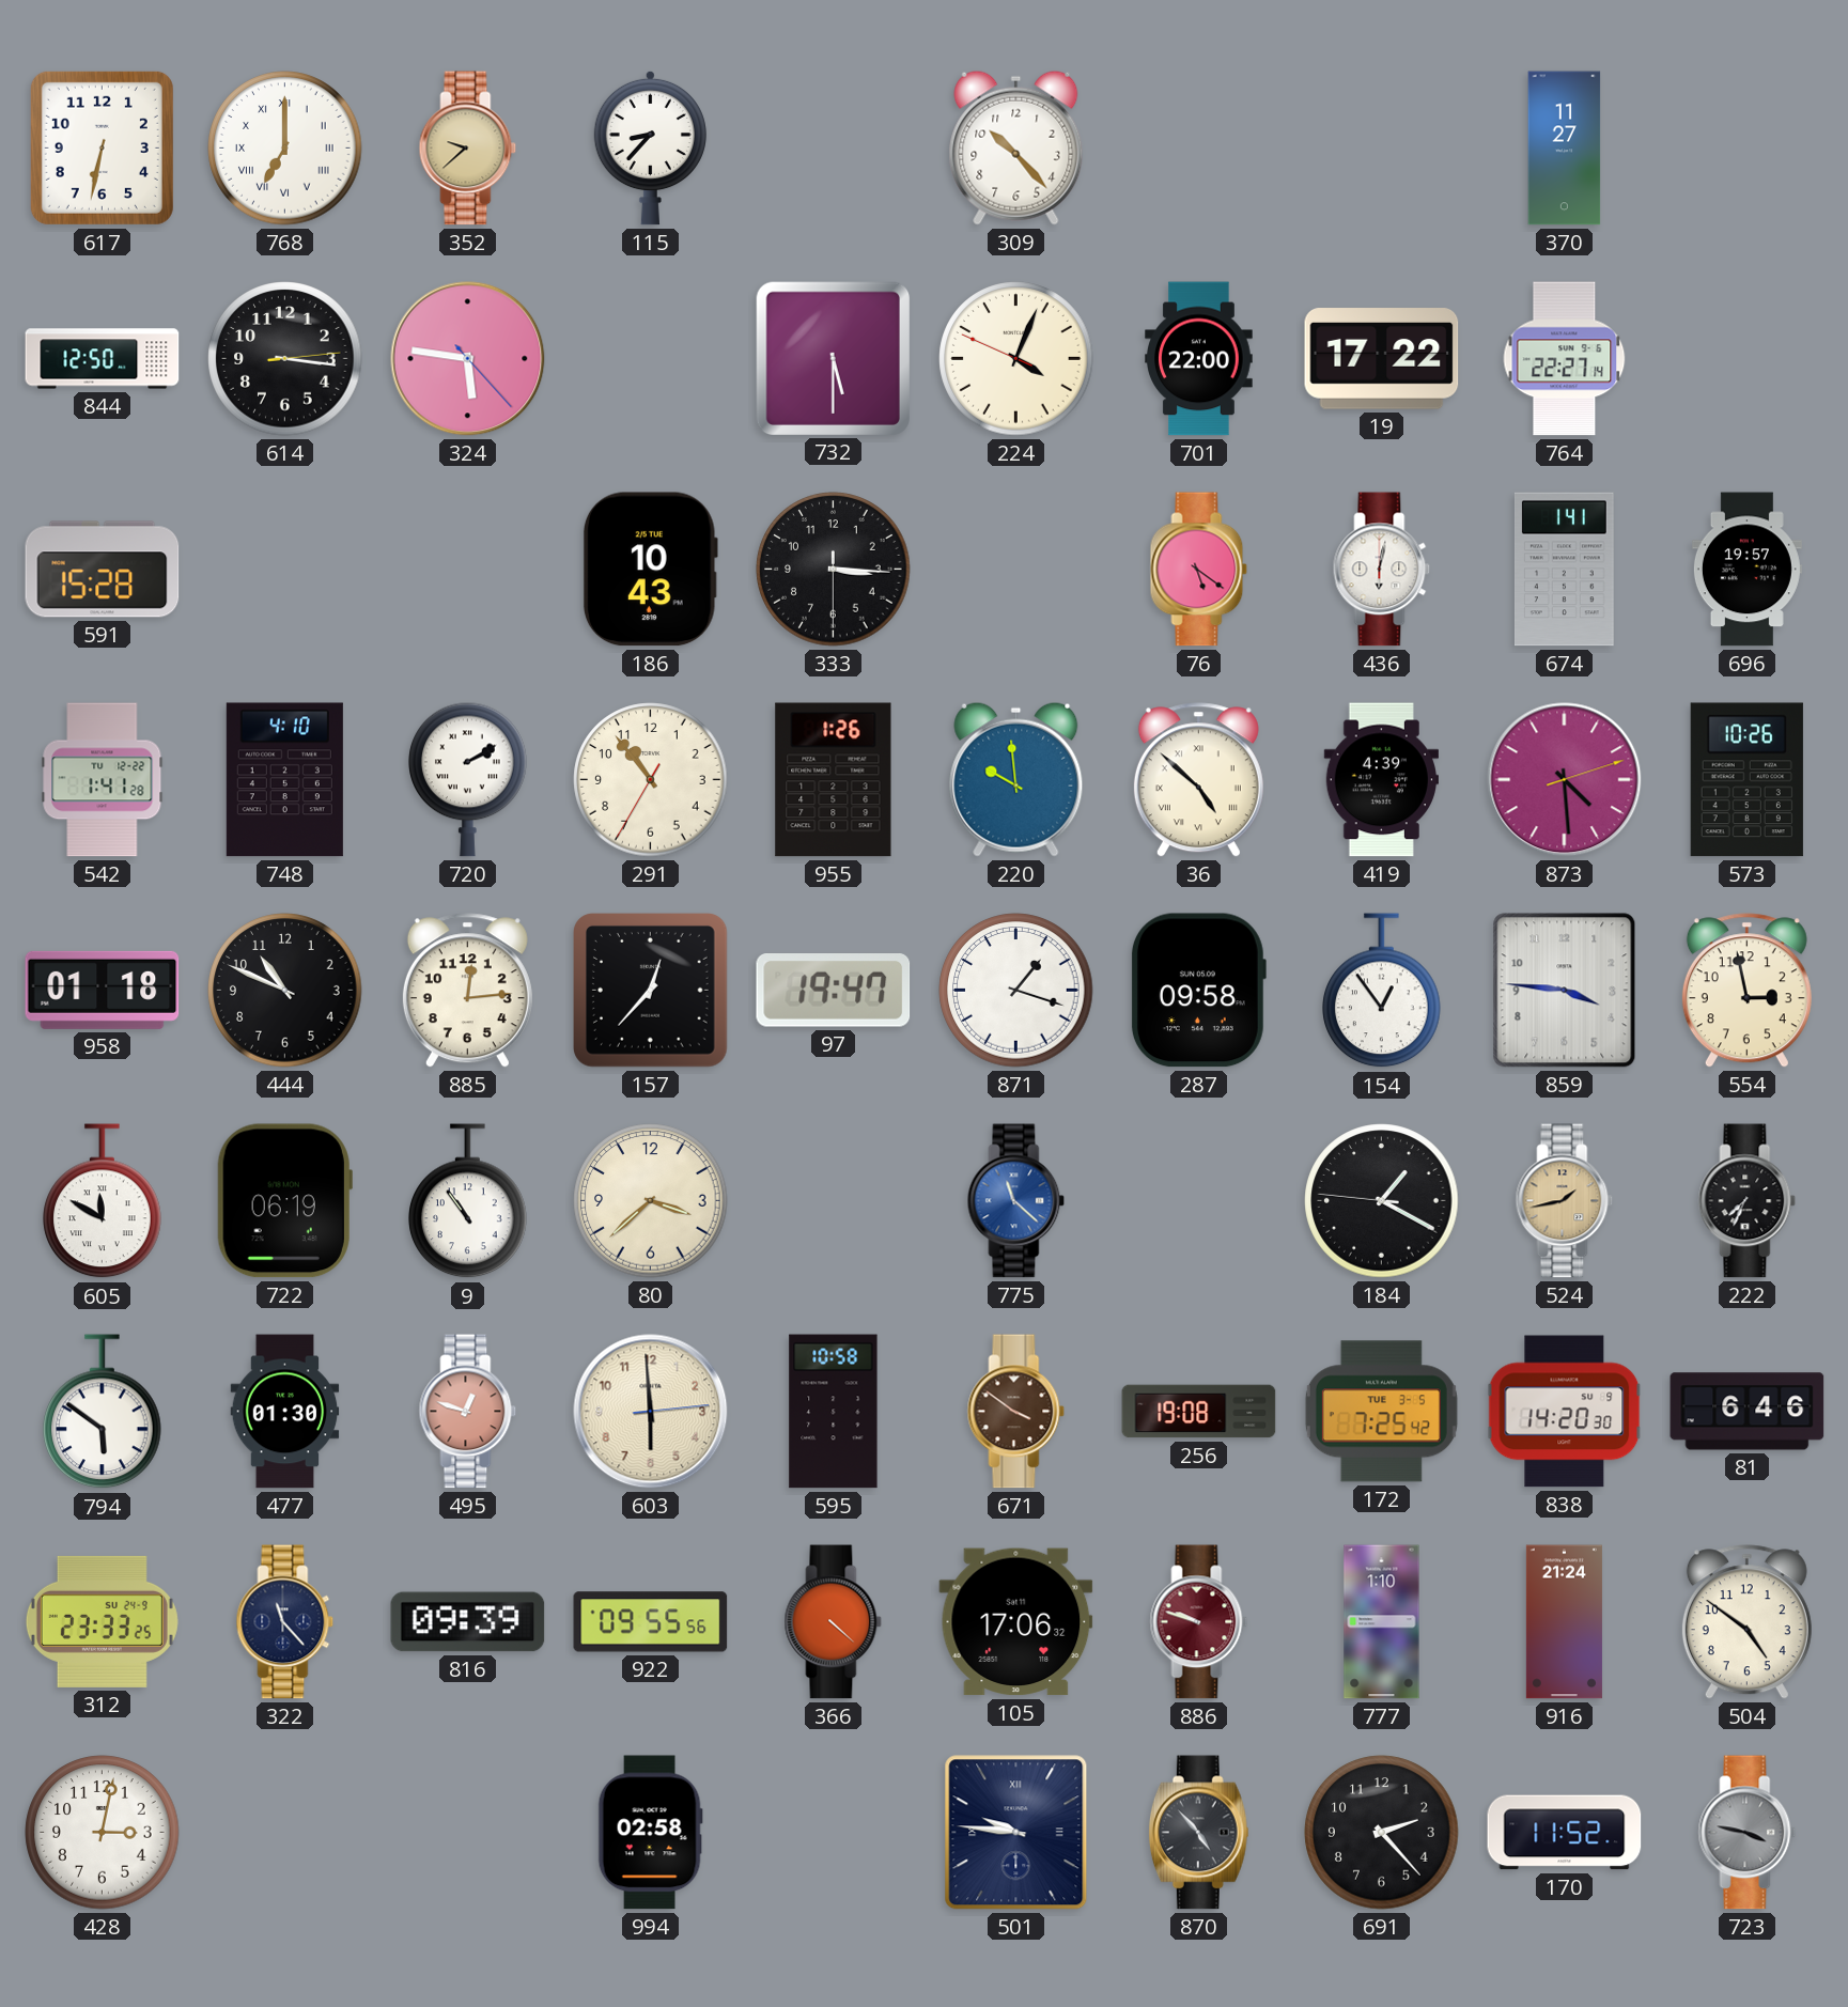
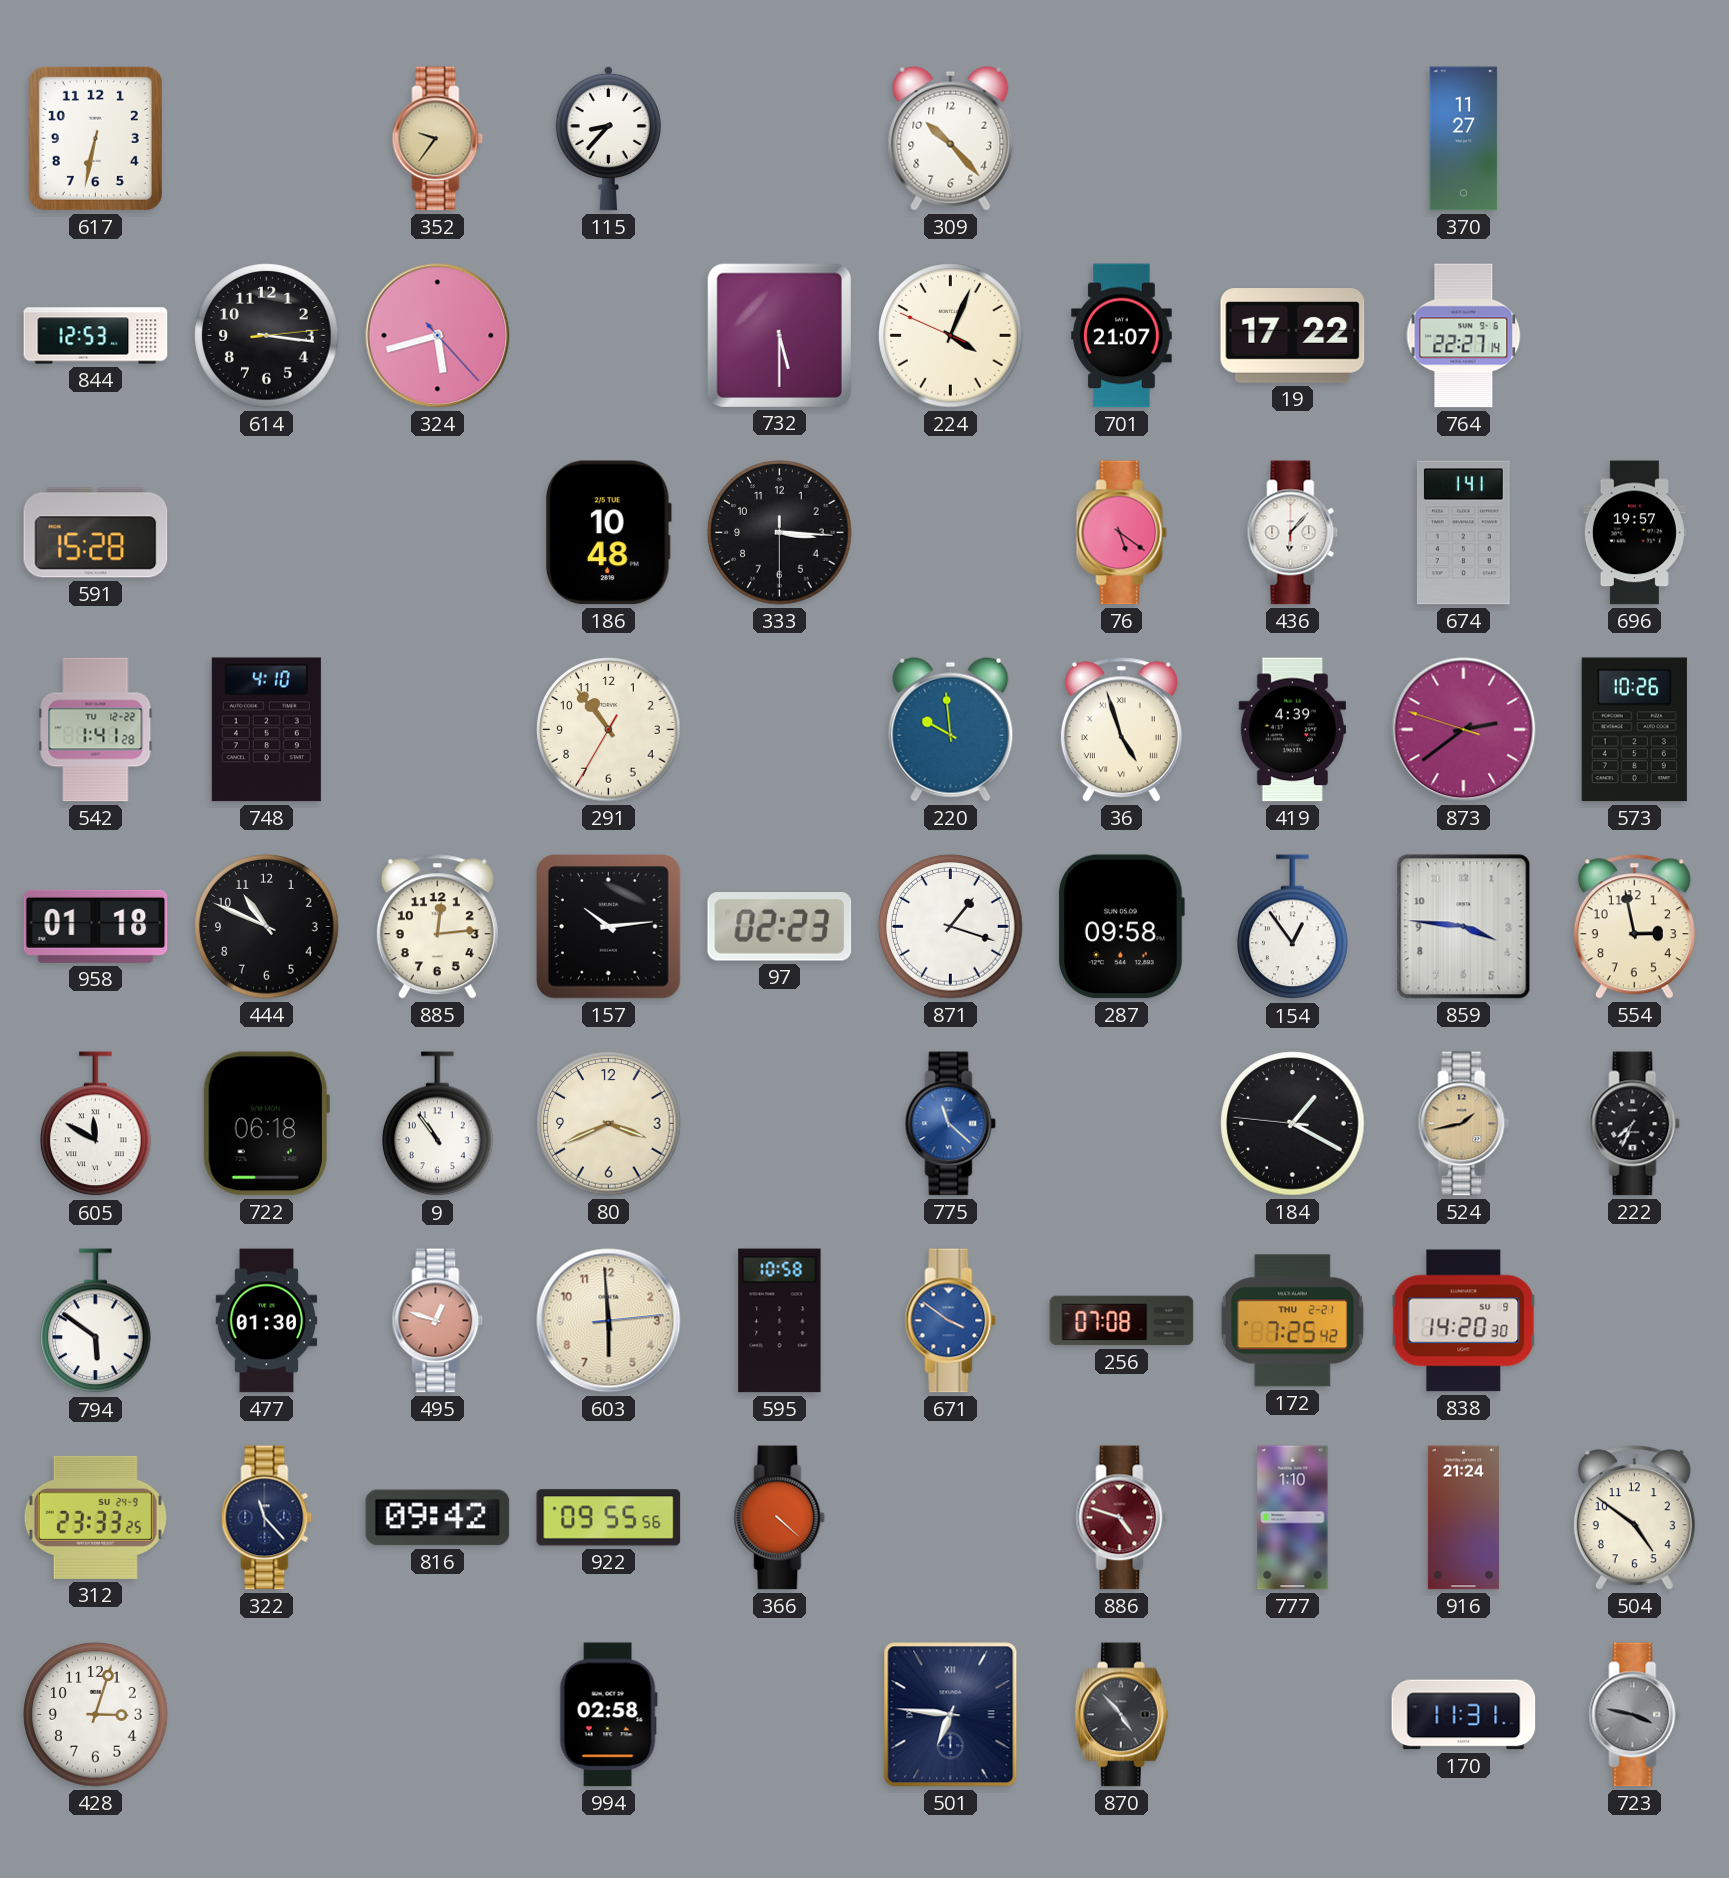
768: 7:00 -> none
352: 9:38 -> 9:36
844: 12:50 -> 12:53
324: 5:46 -> 5:42
701: 22:00 -> 21:07
186: 10:43 -> 10:48
436: 6:02 -> 6:07
720: 2:10 -> none
955: 1:26 -> none
36: 4:52 -> 4:57
873: 4:29 -> 2:38
157: 12:37 -> 10:14
97: 19:47 -> 02:23
722: 06:19 -> 06:18
80: 3:38 -> 3:41
671 dial: brown -> blue
256: 19:08 -> 07:08
172 date: TUE 3-5 -> THU 2-21
81: 6:46 -> none
816: 09:39 -> 09:42
105: 17:06 -> none
886: 9:48 -> 4:48
428: 3:02 -> 3:03
501: 9:46 -> 6:46
691: 2:23 -> none
170: 11:52 -> 11:31
